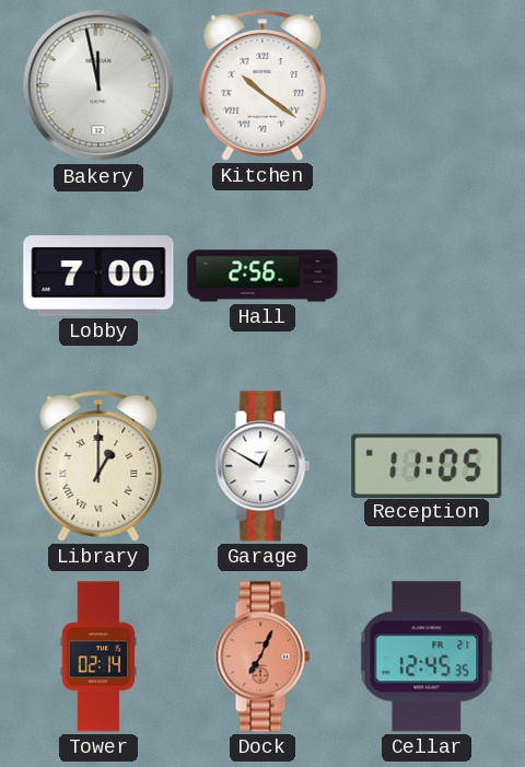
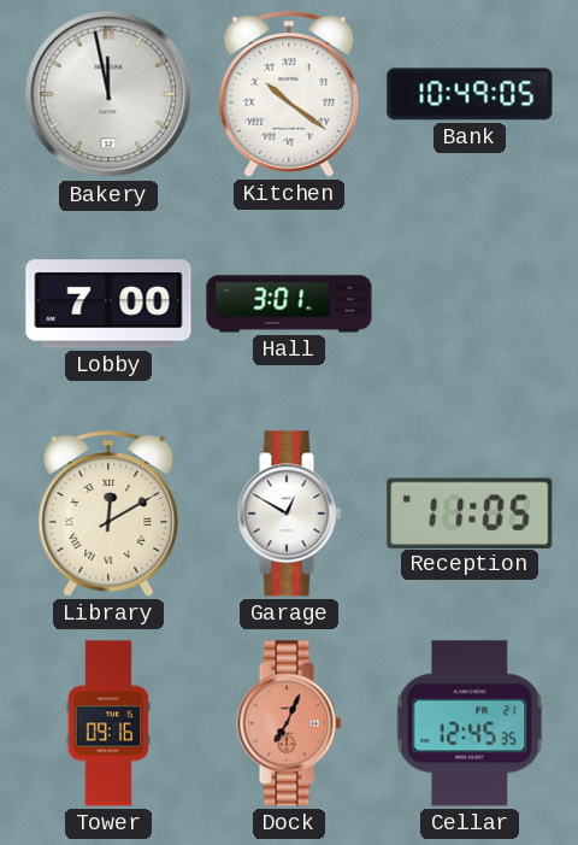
Bank: none -> 10:49
Hall: 2:56 -> 3:01
Library: 1:00 -> 12:10
Tower: 02:14 -> 09:16
